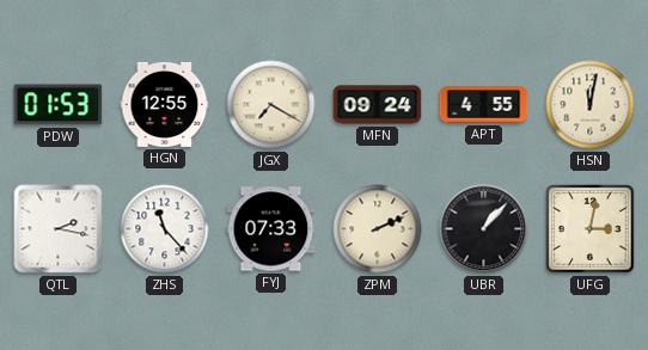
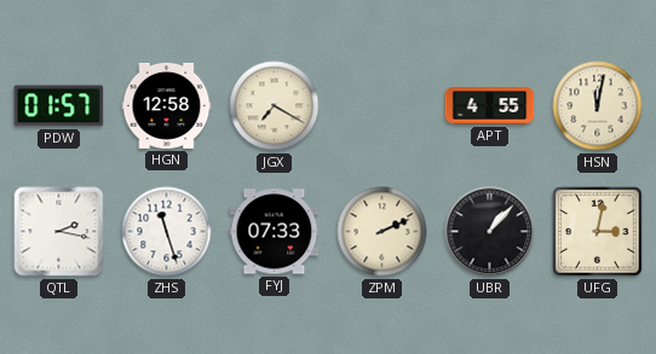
PDW: 01:53 -> 01:57
HGN: 12:55 -> 12:58
MFN: 09:24 -> none
ZHS: 11:23 -> 11:27
